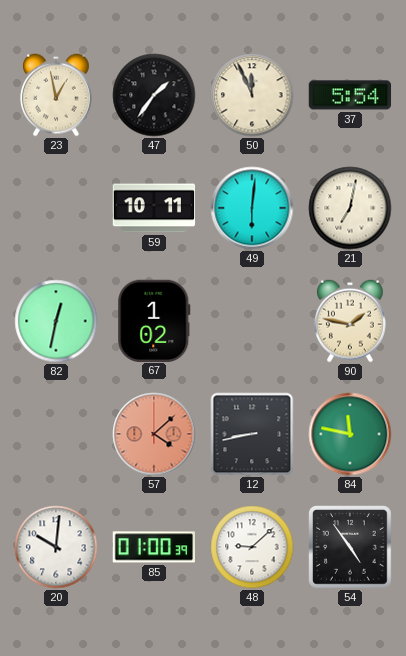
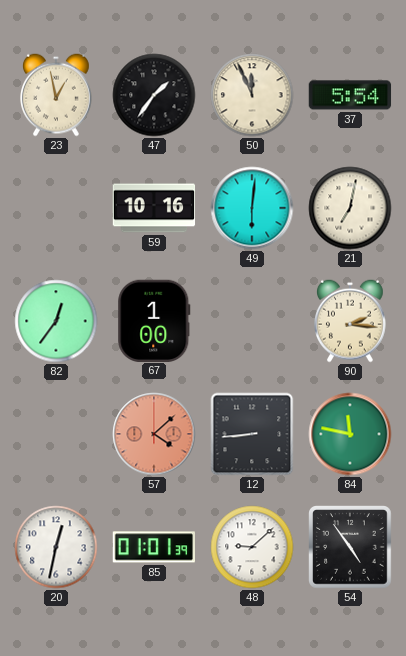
59: 10:11 -> 10:16
82: 12:32 -> 12:36
67: 1:02 -> 1:00
90: 1:47 -> 2:16
12: 8:43 -> 8:44
20: 10:01 -> 12:32
85: 01:00 -> 01:01
